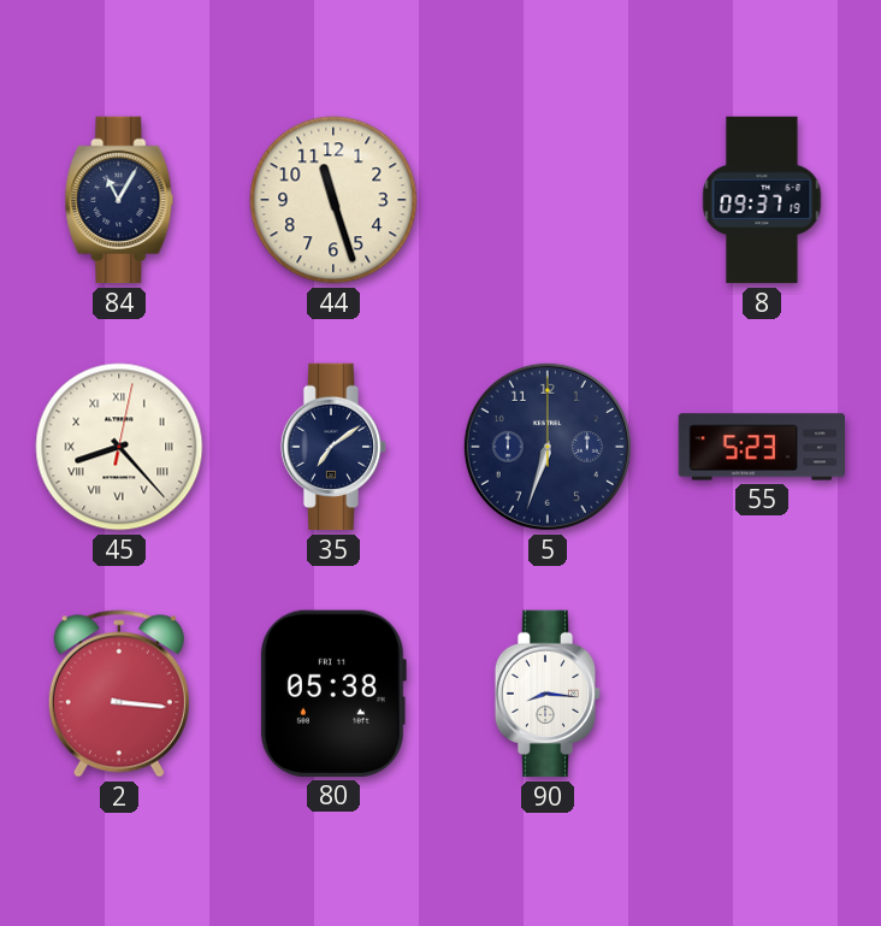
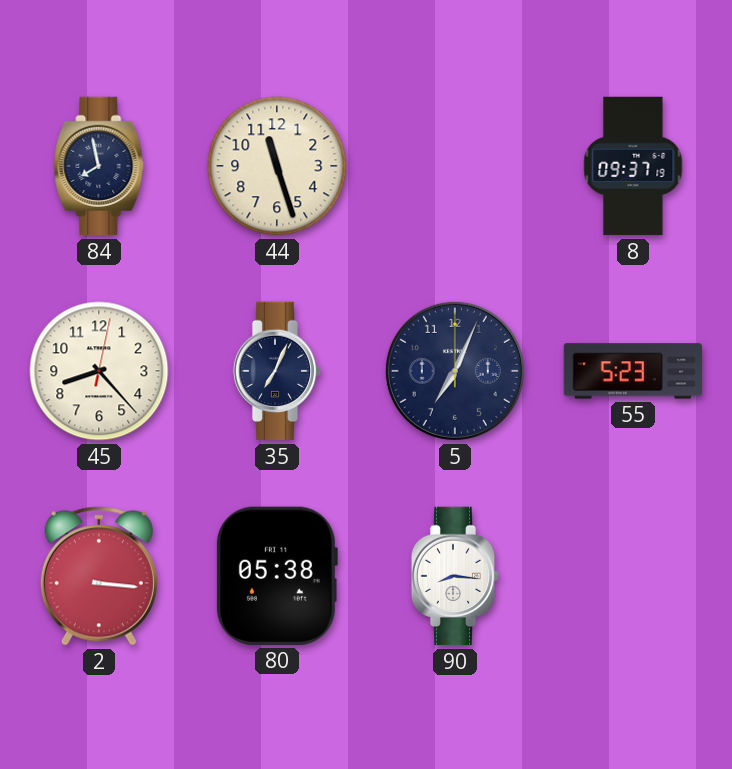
84: 11:05 -> 7:58
45 numerals: Roman -> Arabic
35: 7:09 -> 7:04
5: 6:33 -> 7:04
